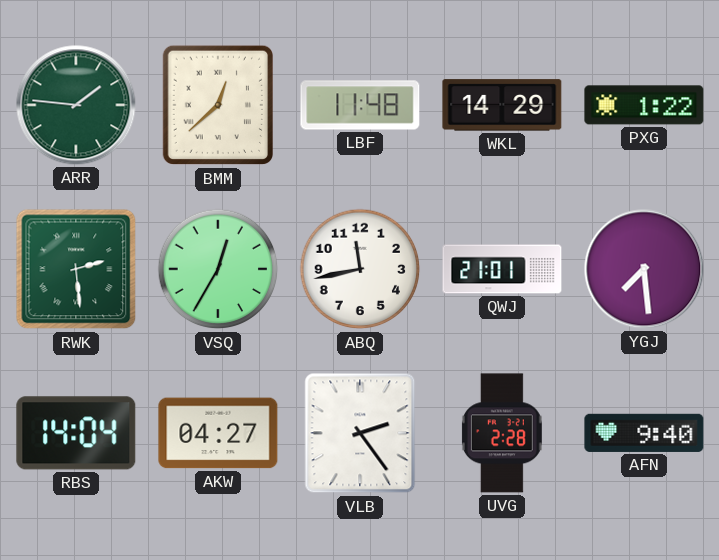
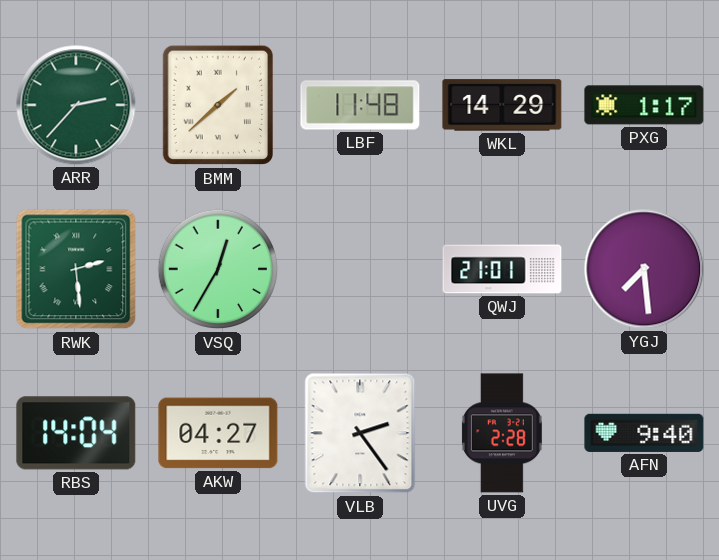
ARR: 1:46 -> 2:37
BMM: 12:38 -> 1:38
PXG: 1:22 -> 1:17
ABQ: 11:43 -> none
